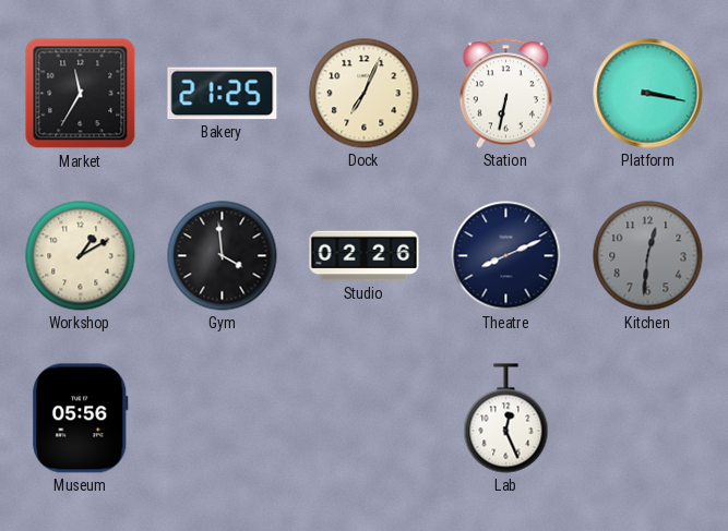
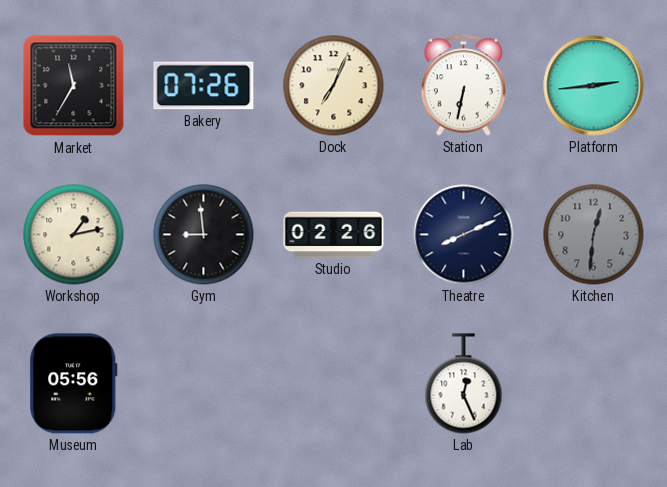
Bakery: 21:25 -> 07:26
Platform: 3:17 -> 2:44
Workshop: 1:10 -> 1:13
Gym: 3:59 -> 8:59
